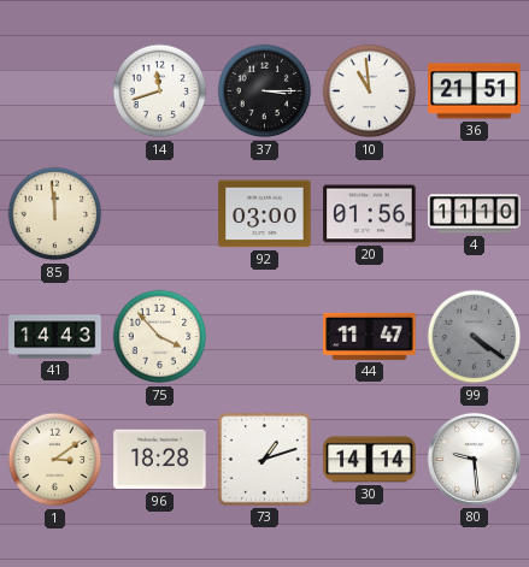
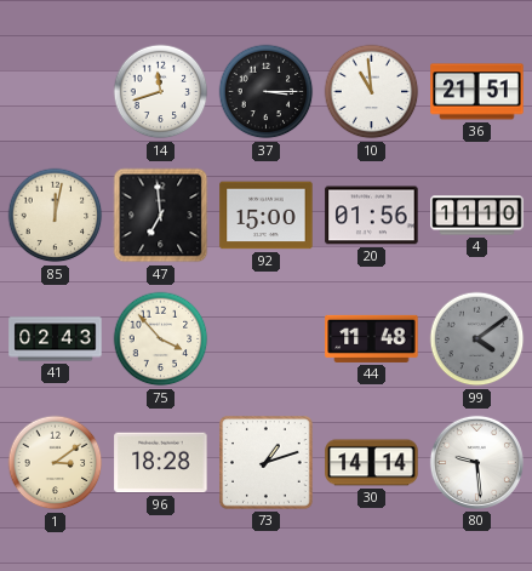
85: 11:59 -> 12:02
47: none -> 6:59
92: 03:00 -> 15:00
41: 14:43 -> 02:43
44: 11:47 -> 11:48
99: 4:21 -> 4:09
